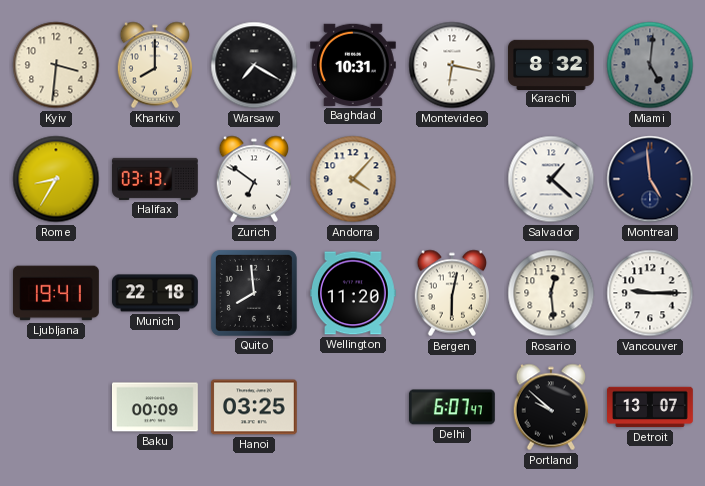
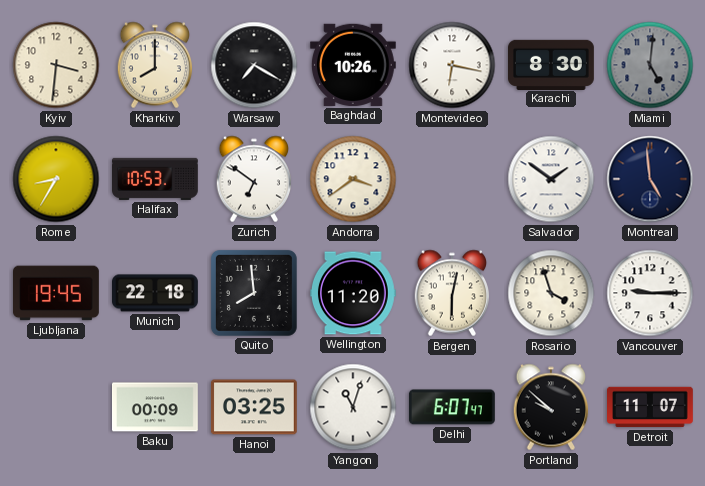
Baghdad: 10:31 -> 10:26
Karachi: 8:32 -> 8:30
Halifax: 03:13 -> 10:53
Andorra: 4:07 -> 3:39
Salvador: 1:22 -> 1:51
Ljubljana: 19:41 -> 19:45
Rosario: 12:29 -> 3:57
Yangon: none -> 11:03
Detroit: 13:07 -> 11:07
